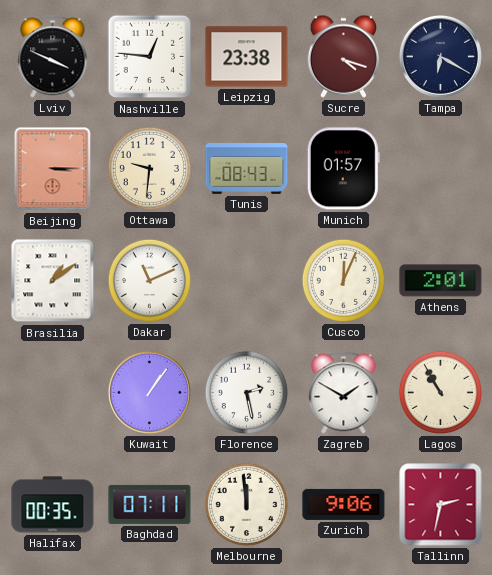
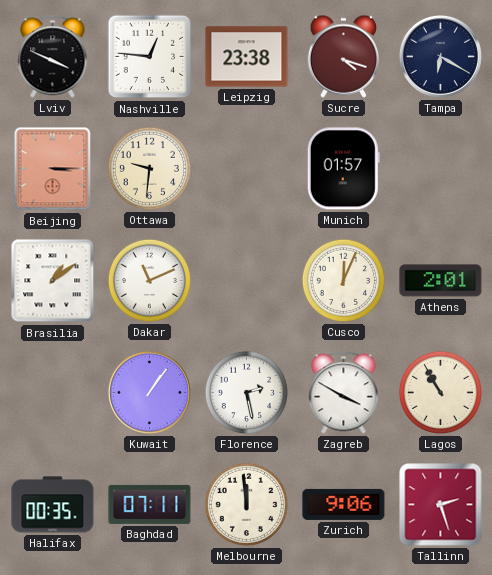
Tunis: 08:43 -> none
Zagreb: 1:50 -> 3:50
Tallinn: 2:32 -> 2:27
